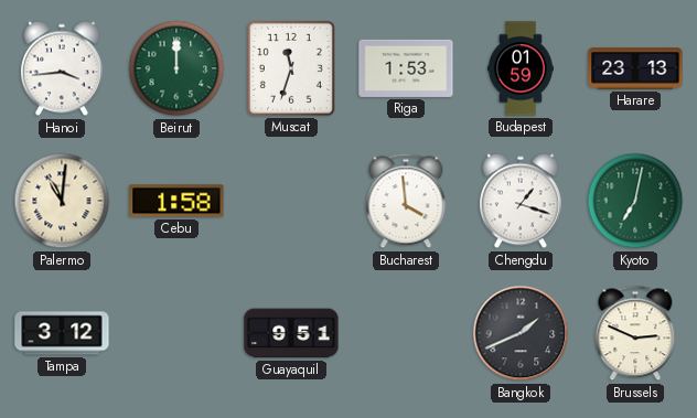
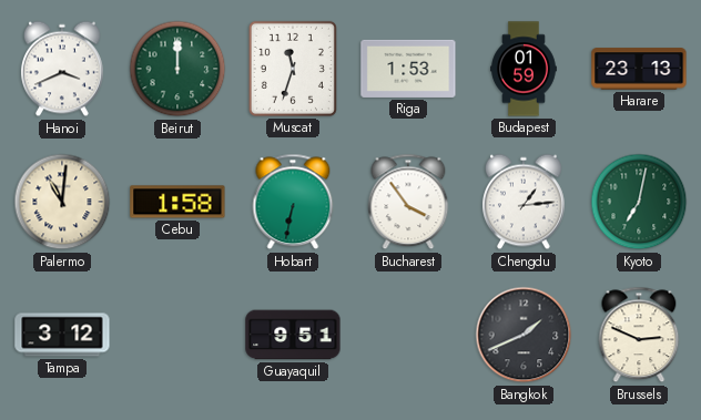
Hanoi: 3:44 -> 3:41
Hobart: none -> 6:32
Bucharest: 3:59 -> 3:54
Chengdu: 1:18 -> 1:14
